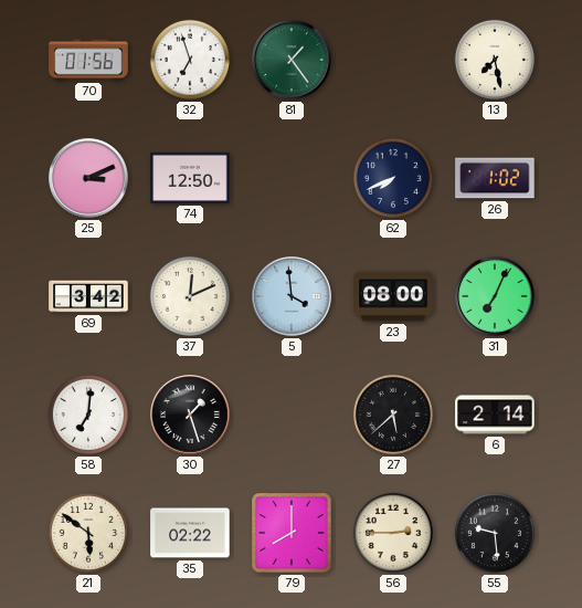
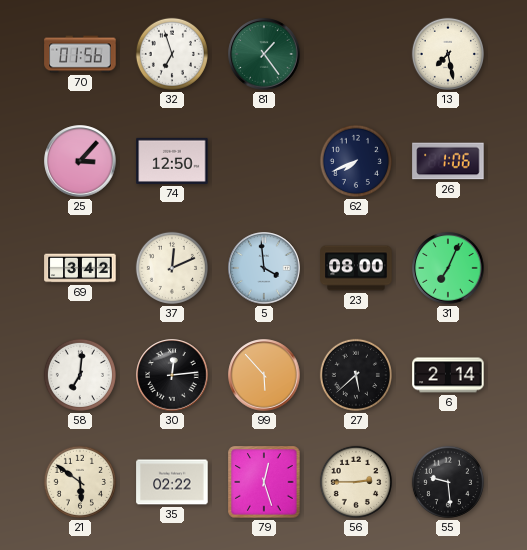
25: 3:11 -> 3:07
26: 1:02 -> 1:06
30: 1:27 -> 12:14
99: none -> 5:53
79: 8:00 -> 12:27
